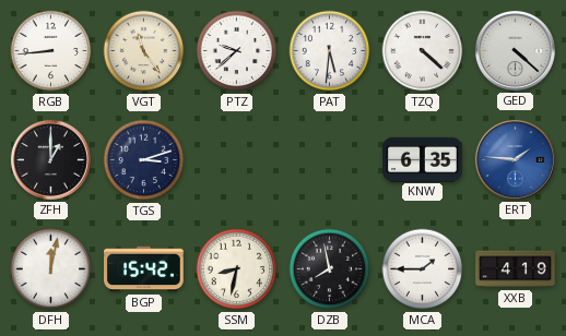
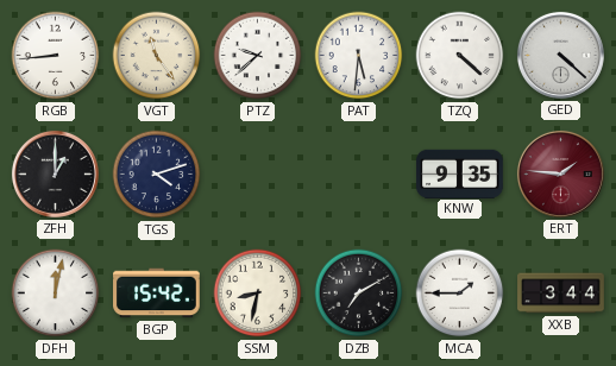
TGS: 3:12 -> 4:12
KNW: 6:35 -> 9:35
ERT dial: blue -> burgundy
DZB: 7:58 -> 7:10
XXB: 4:19 -> 3:44
